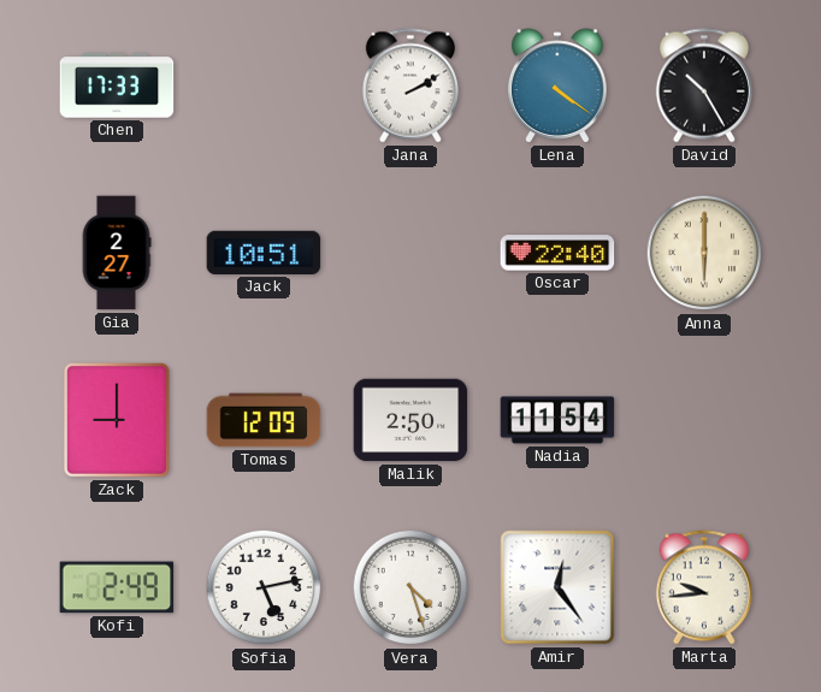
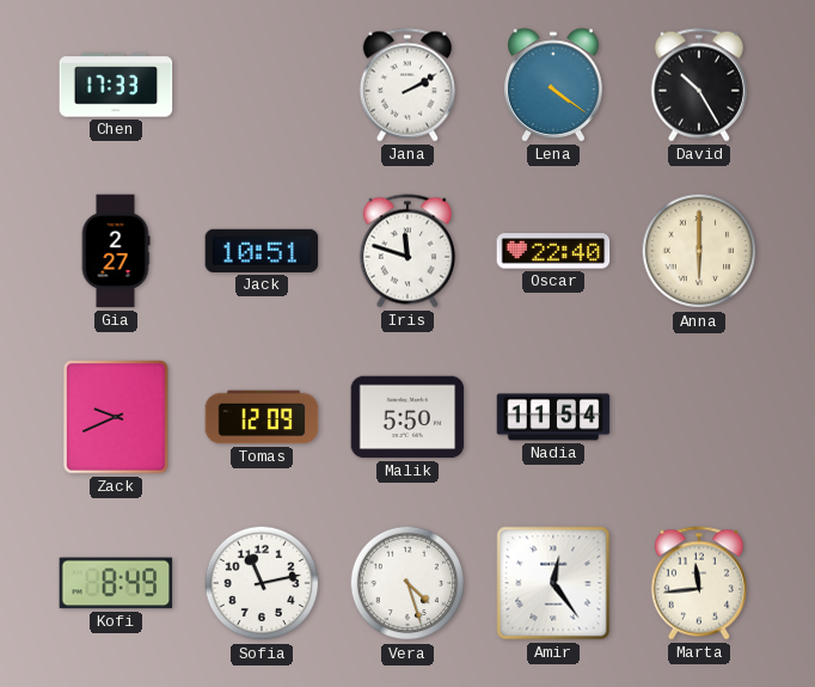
Iris: none -> 11:48
Zack: 9:00 -> 9:41
Malik: 2:50 -> 5:50
Kofi: 2:49 -> 8:49
Sofia: 5:13 -> 11:13
Marta: 9:44 -> 11:44
